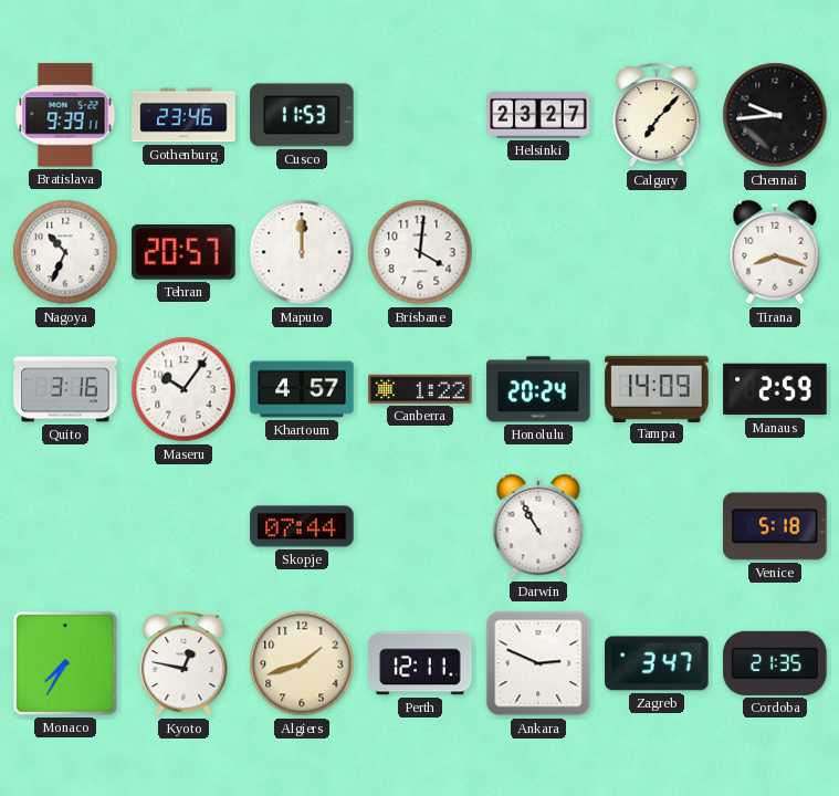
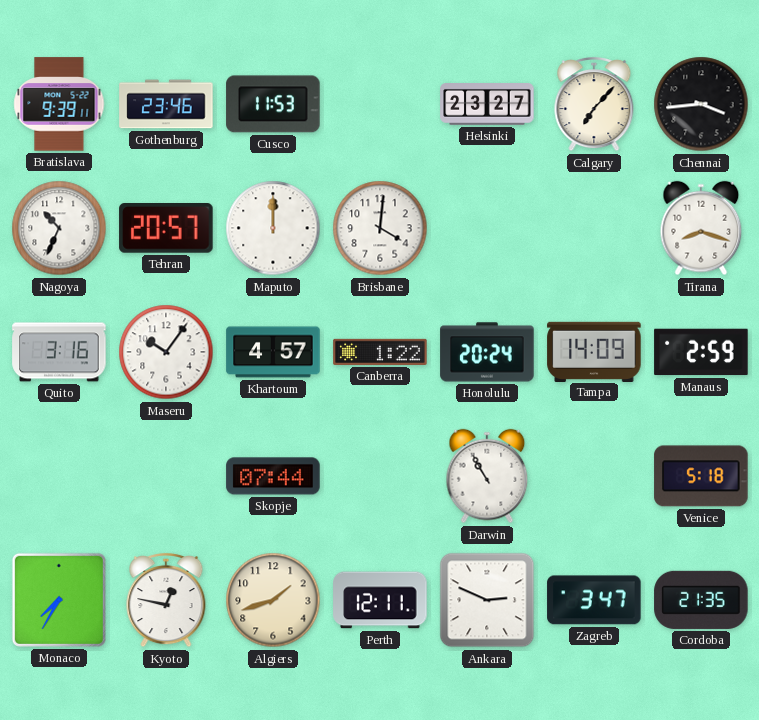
Chennai: 9:44 -> 3:44
